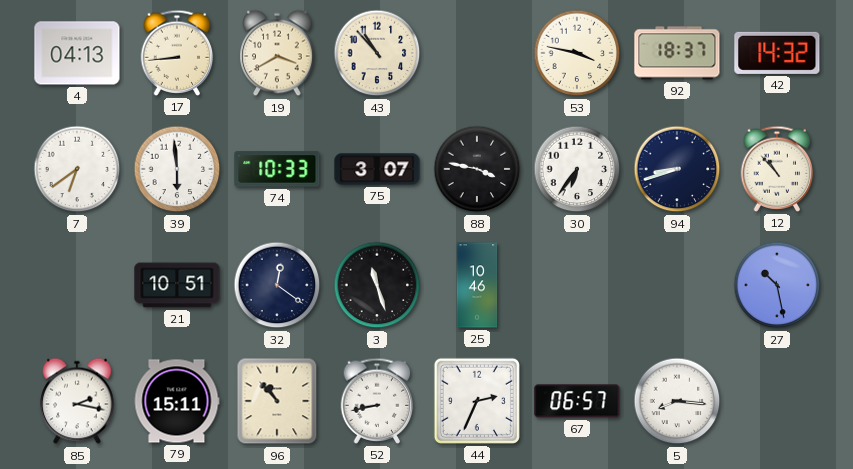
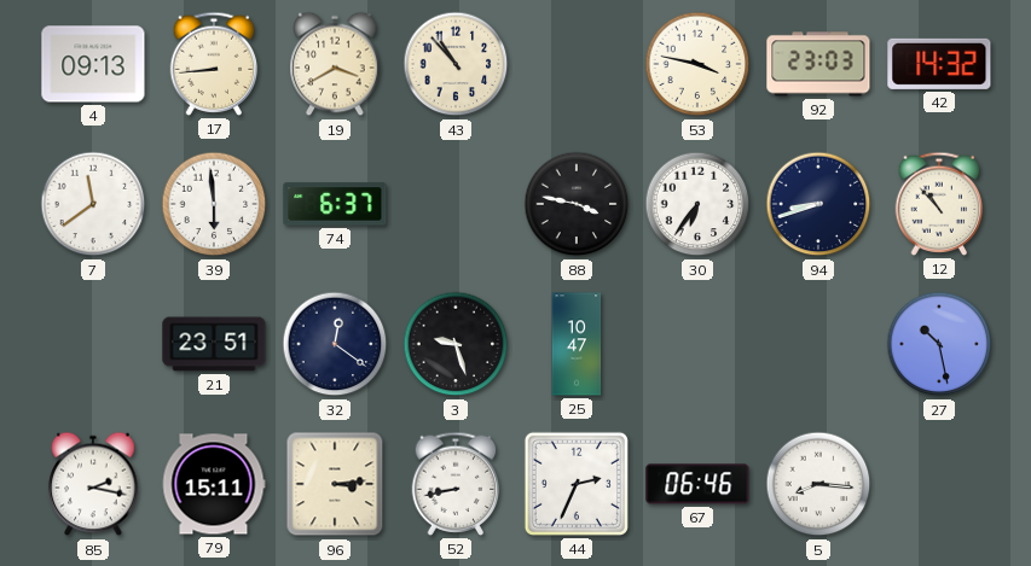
4: 04:13 -> 09:13
92: 18:37 -> 23:03
7: 6:39 -> 11:39
74: 10:33 -> 6:37
75: 3:07 -> none
21: 10:51 -> 23:51
3: 11:27 -> 9:27
25: 10:46 -> 10:47
96: 10:53 -> 3:14
67: 06:57 -> 06:46
